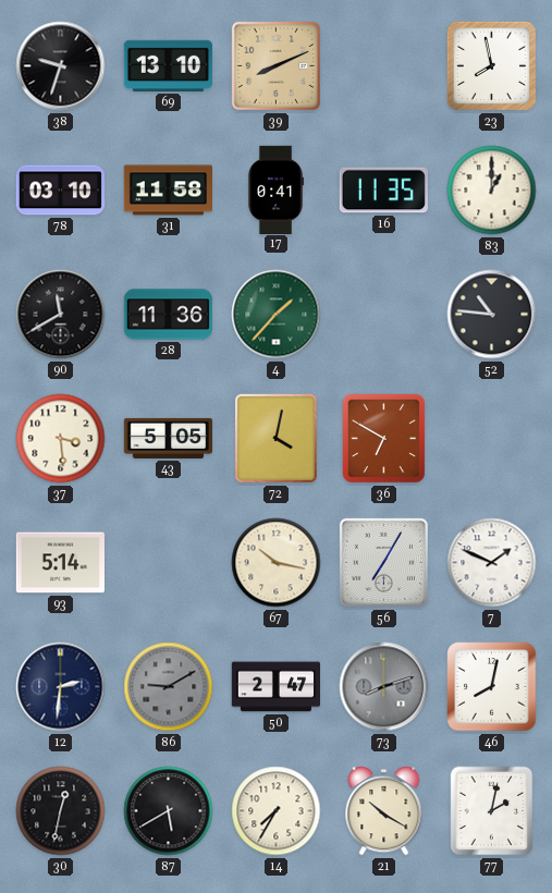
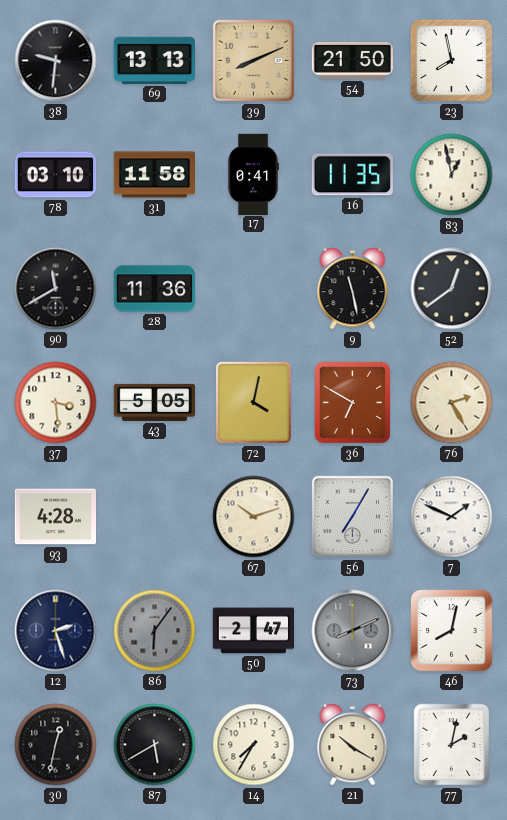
38: 9:33 -> 9:31
69: 13:10 -> 13:13
54: none -> 21:50
83: 1:00 -> 12:58
4: 1:37 -> none
9: none -> 11:28
52: 10:46 -> 12:39
76: none -> 2:25
93: 5:14 -> 4:28
67: 10:17 -> 10:12
12: 2:31 -> 2:27
86: 9:10 -> 6:06
73: 8:12 -> 8:11
